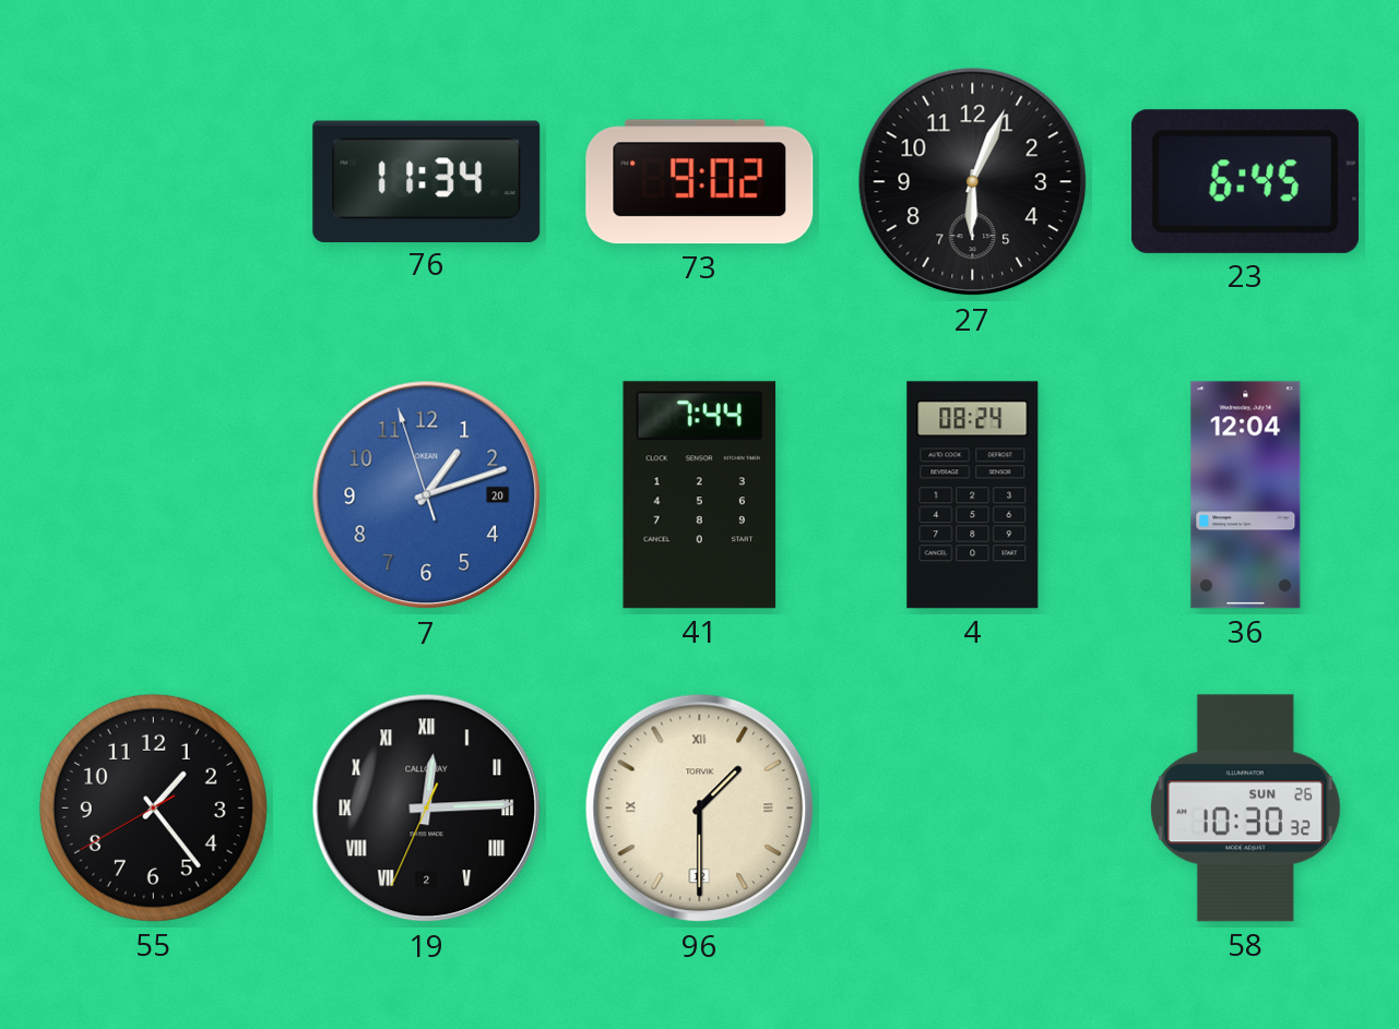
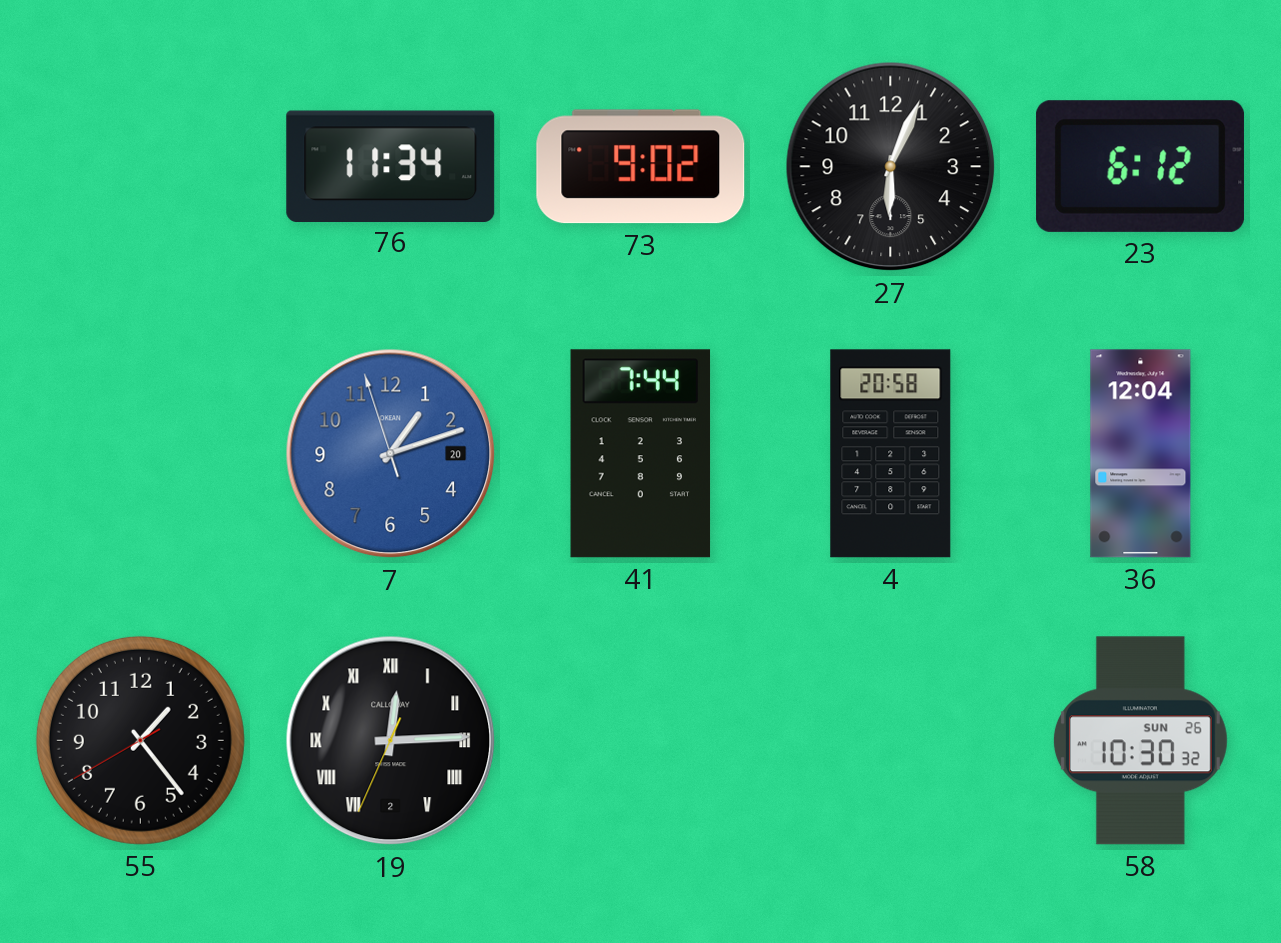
23: 6:45 -> 6:12
4: 08:24 -> 20:58
96: 1:30 -> none
